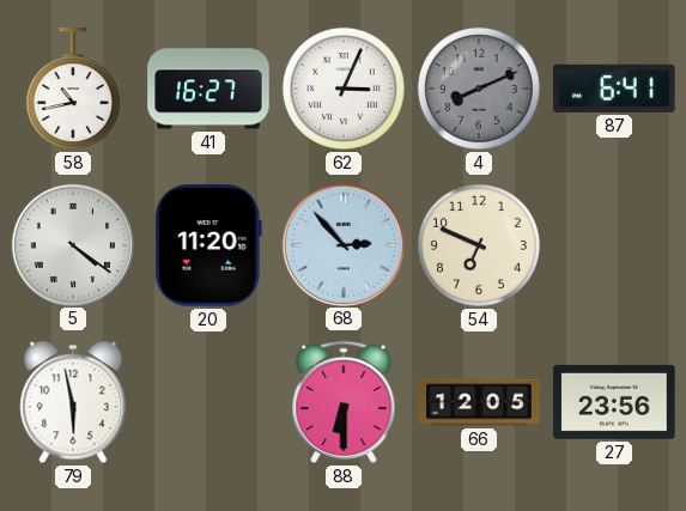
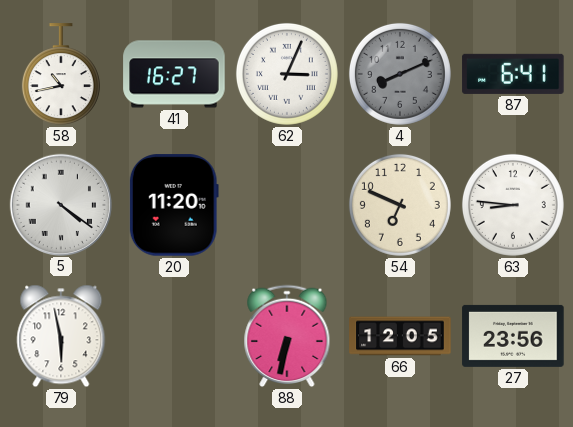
68: 2:53 -> none
63: none -> 8:46
88: 6:30 -> 6:32
